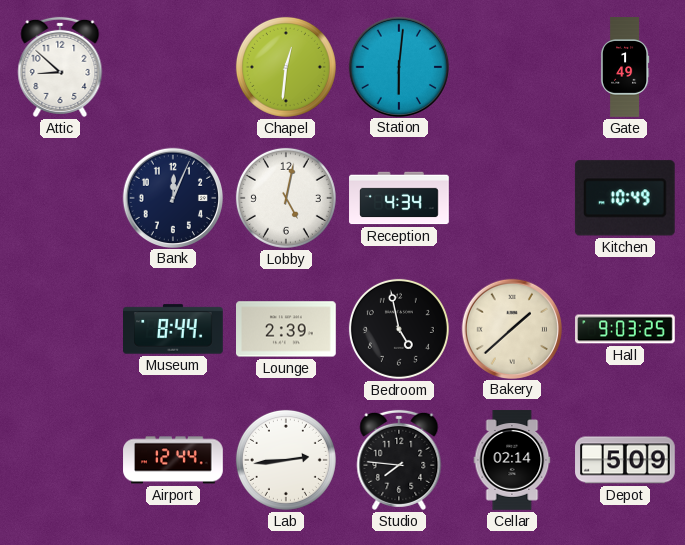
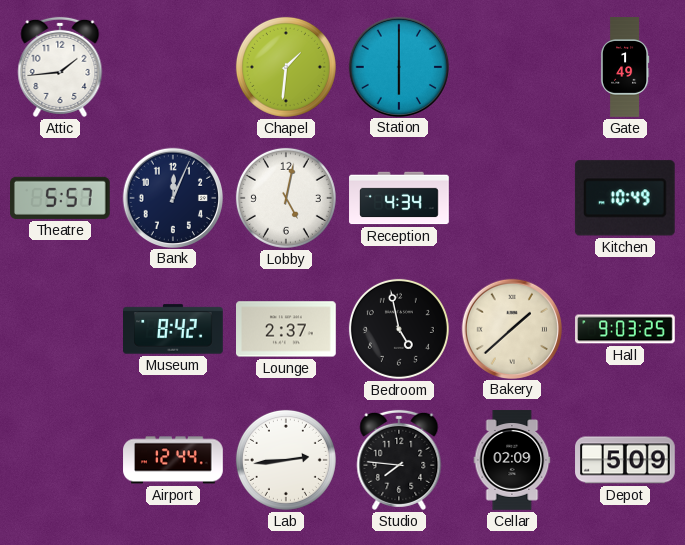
Attic: 8:52 -> 1:44
Chapel: 12:31 -> 1:31
Station: 6:01 -> 6:00
Theatre: none -> 5:57
Museum: 8:44 -> 8:42
Lounge: 2:39 -> 2:37
Cellar: 02:14 -> 02:09
